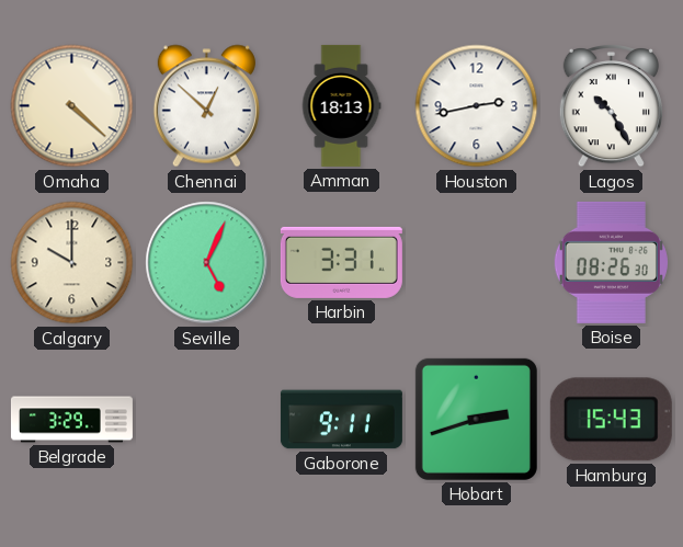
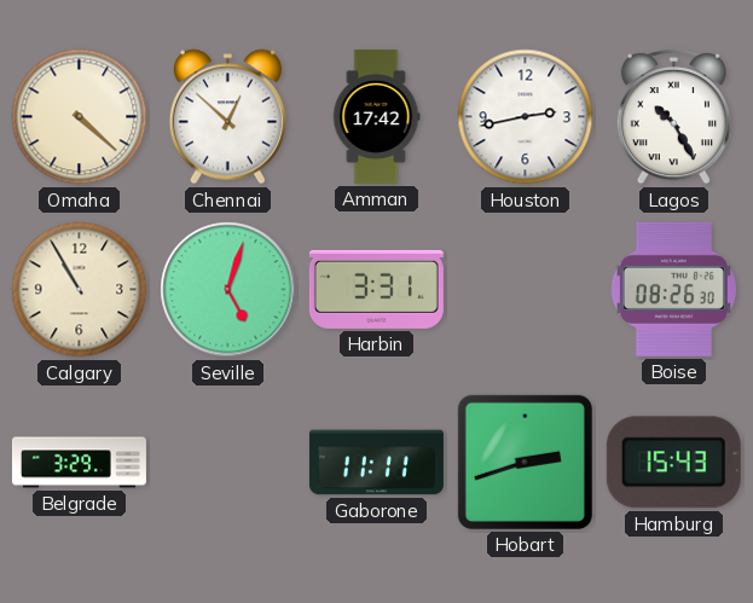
Amman: 18:13 -> 17:42
Calgary: 10:00 -> 10:55
Seville: 5:04 -> 5:03
Gaborone: 9:11 -> 11:11
